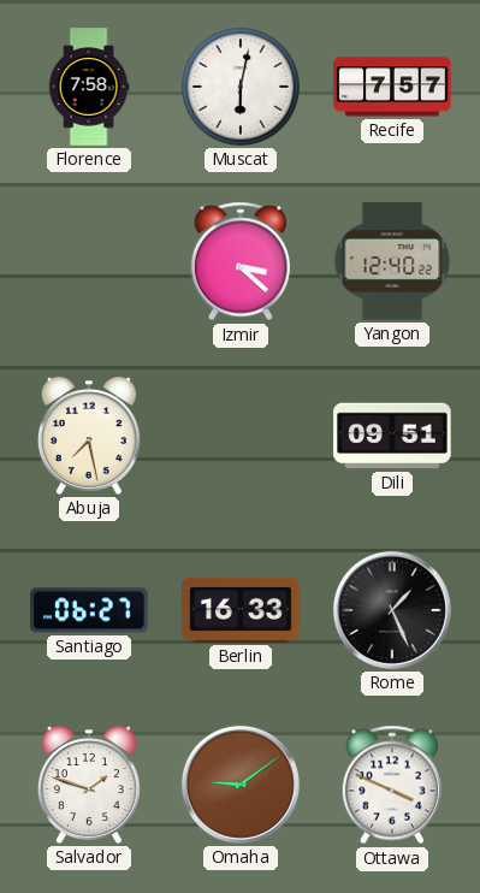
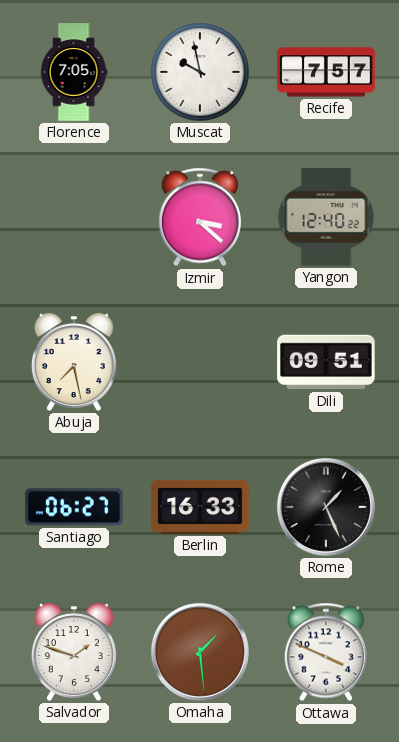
Florence: 7:58 -> 7:05
Muscat: 6:02 -> 9:58
Omaha: 9:09 -> 1:29
